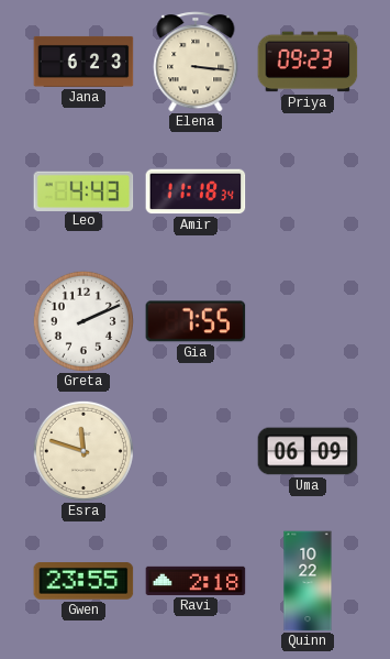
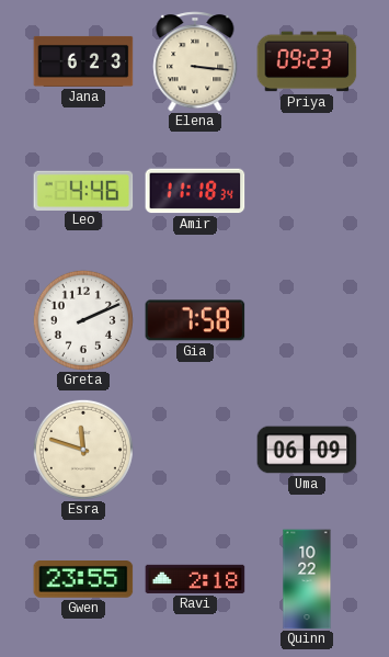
Leo: 4:43 -> 4:46
Gia: 7:55 -> 7:58
